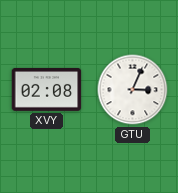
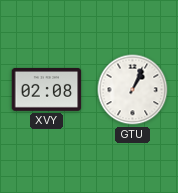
GTU: 3:04 -> 1:04
